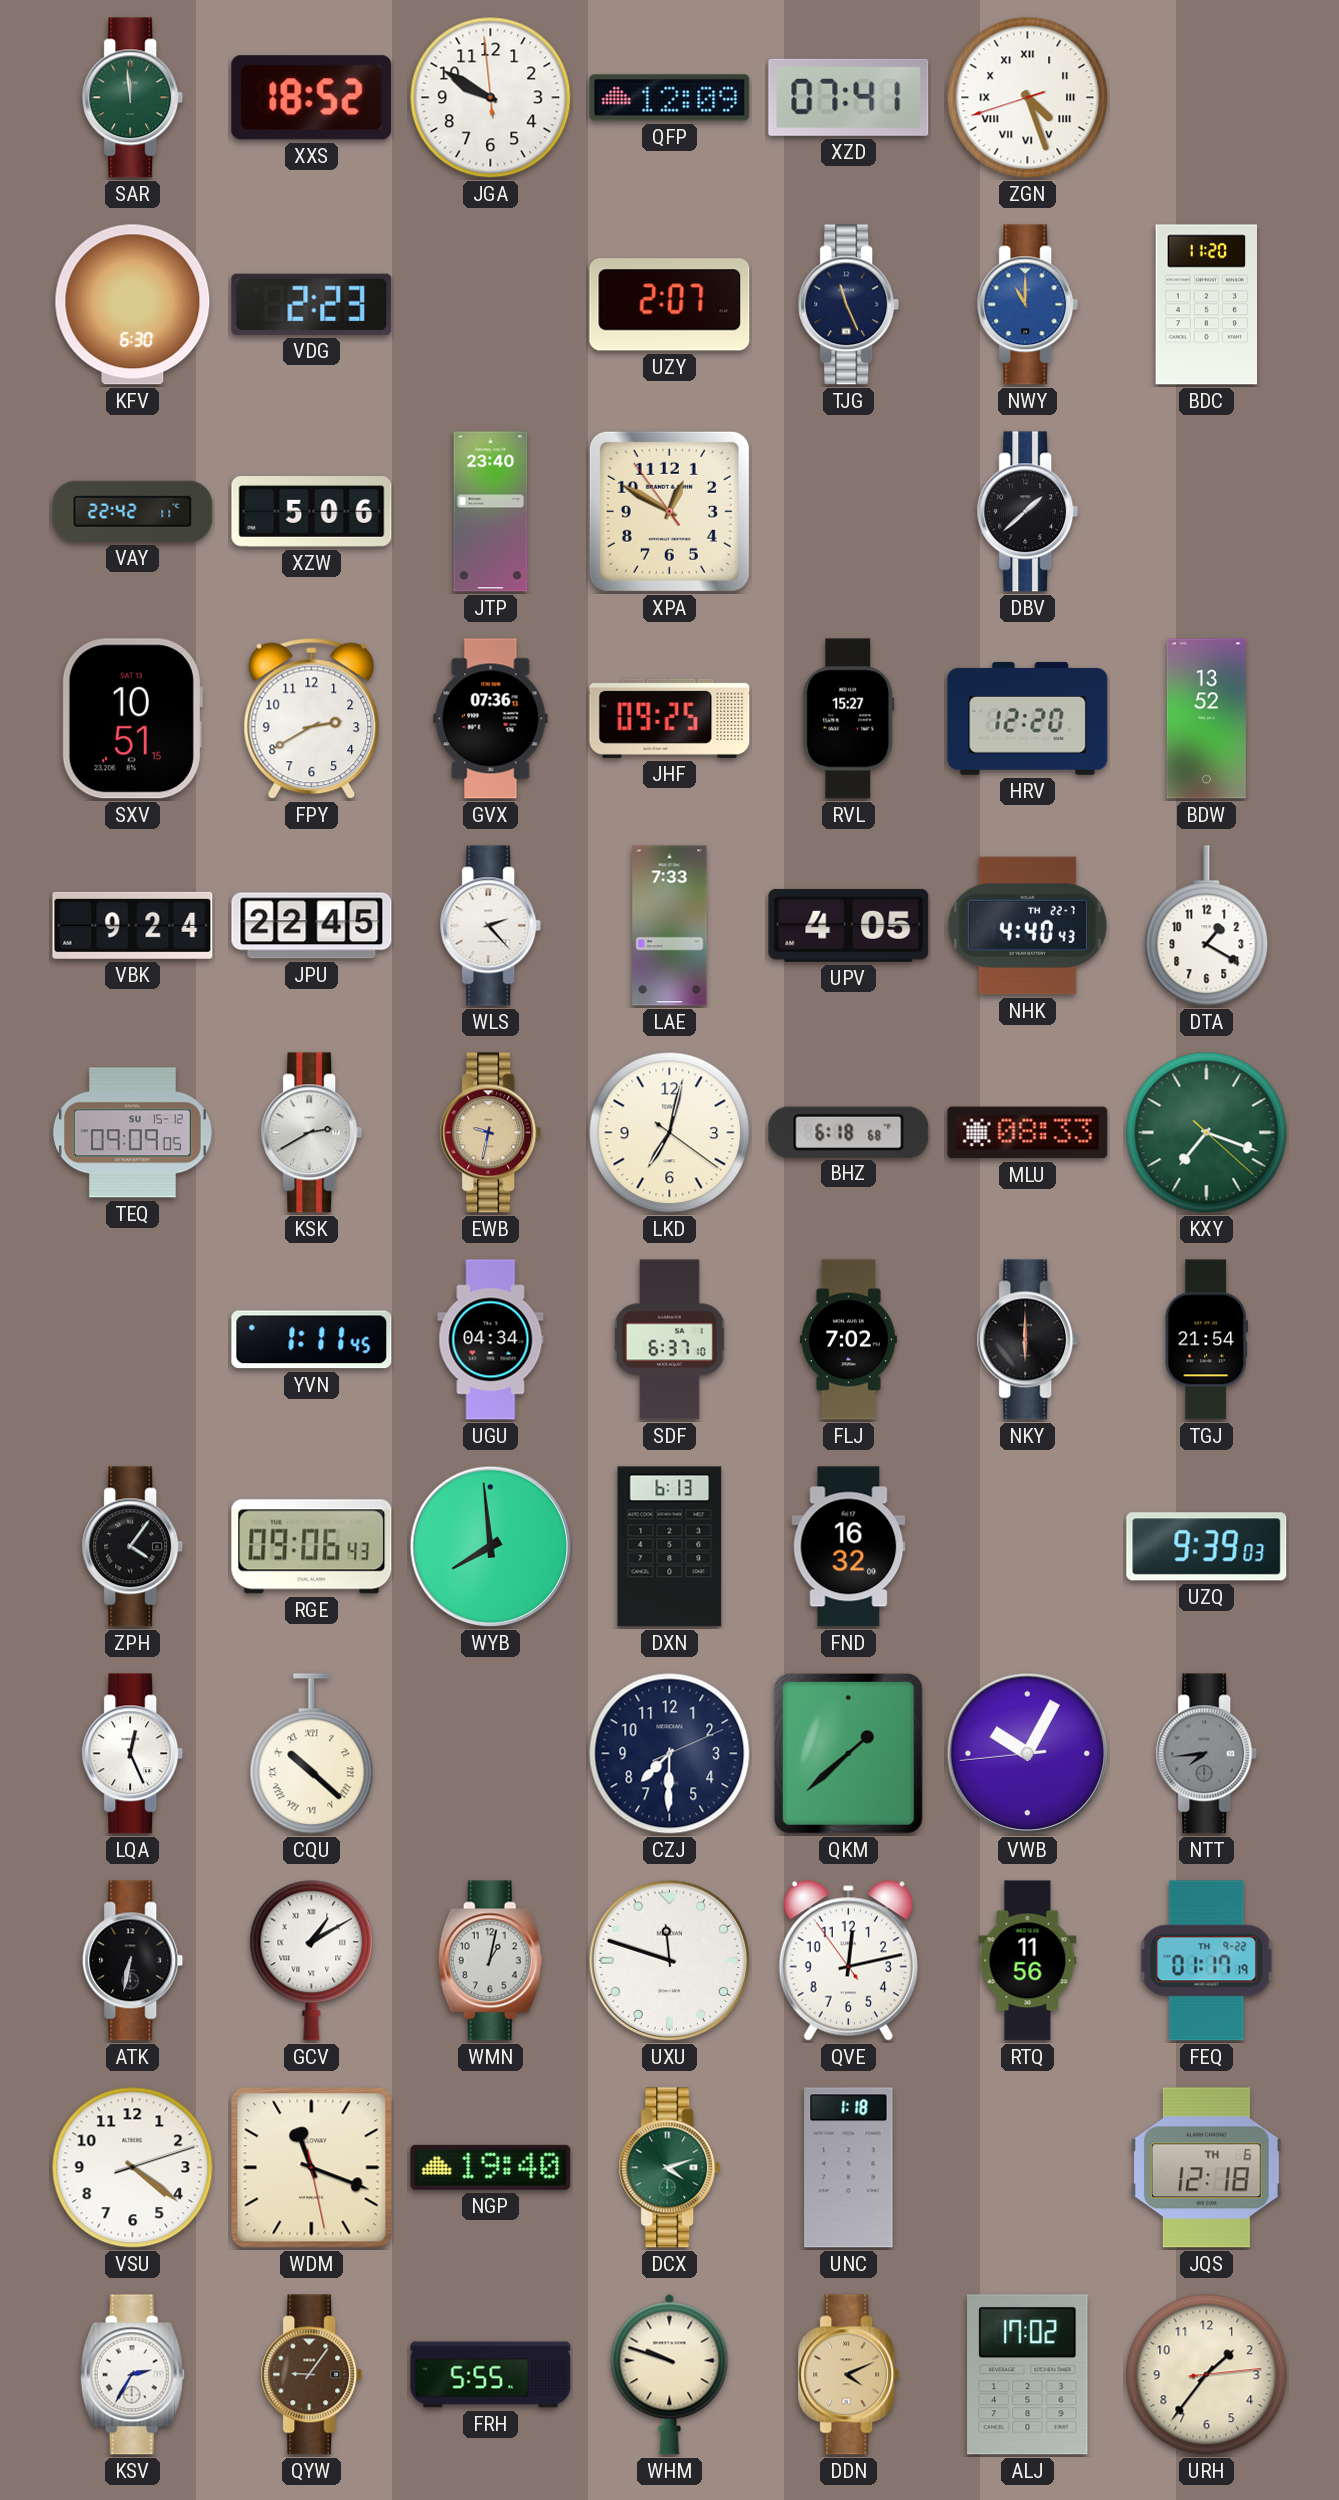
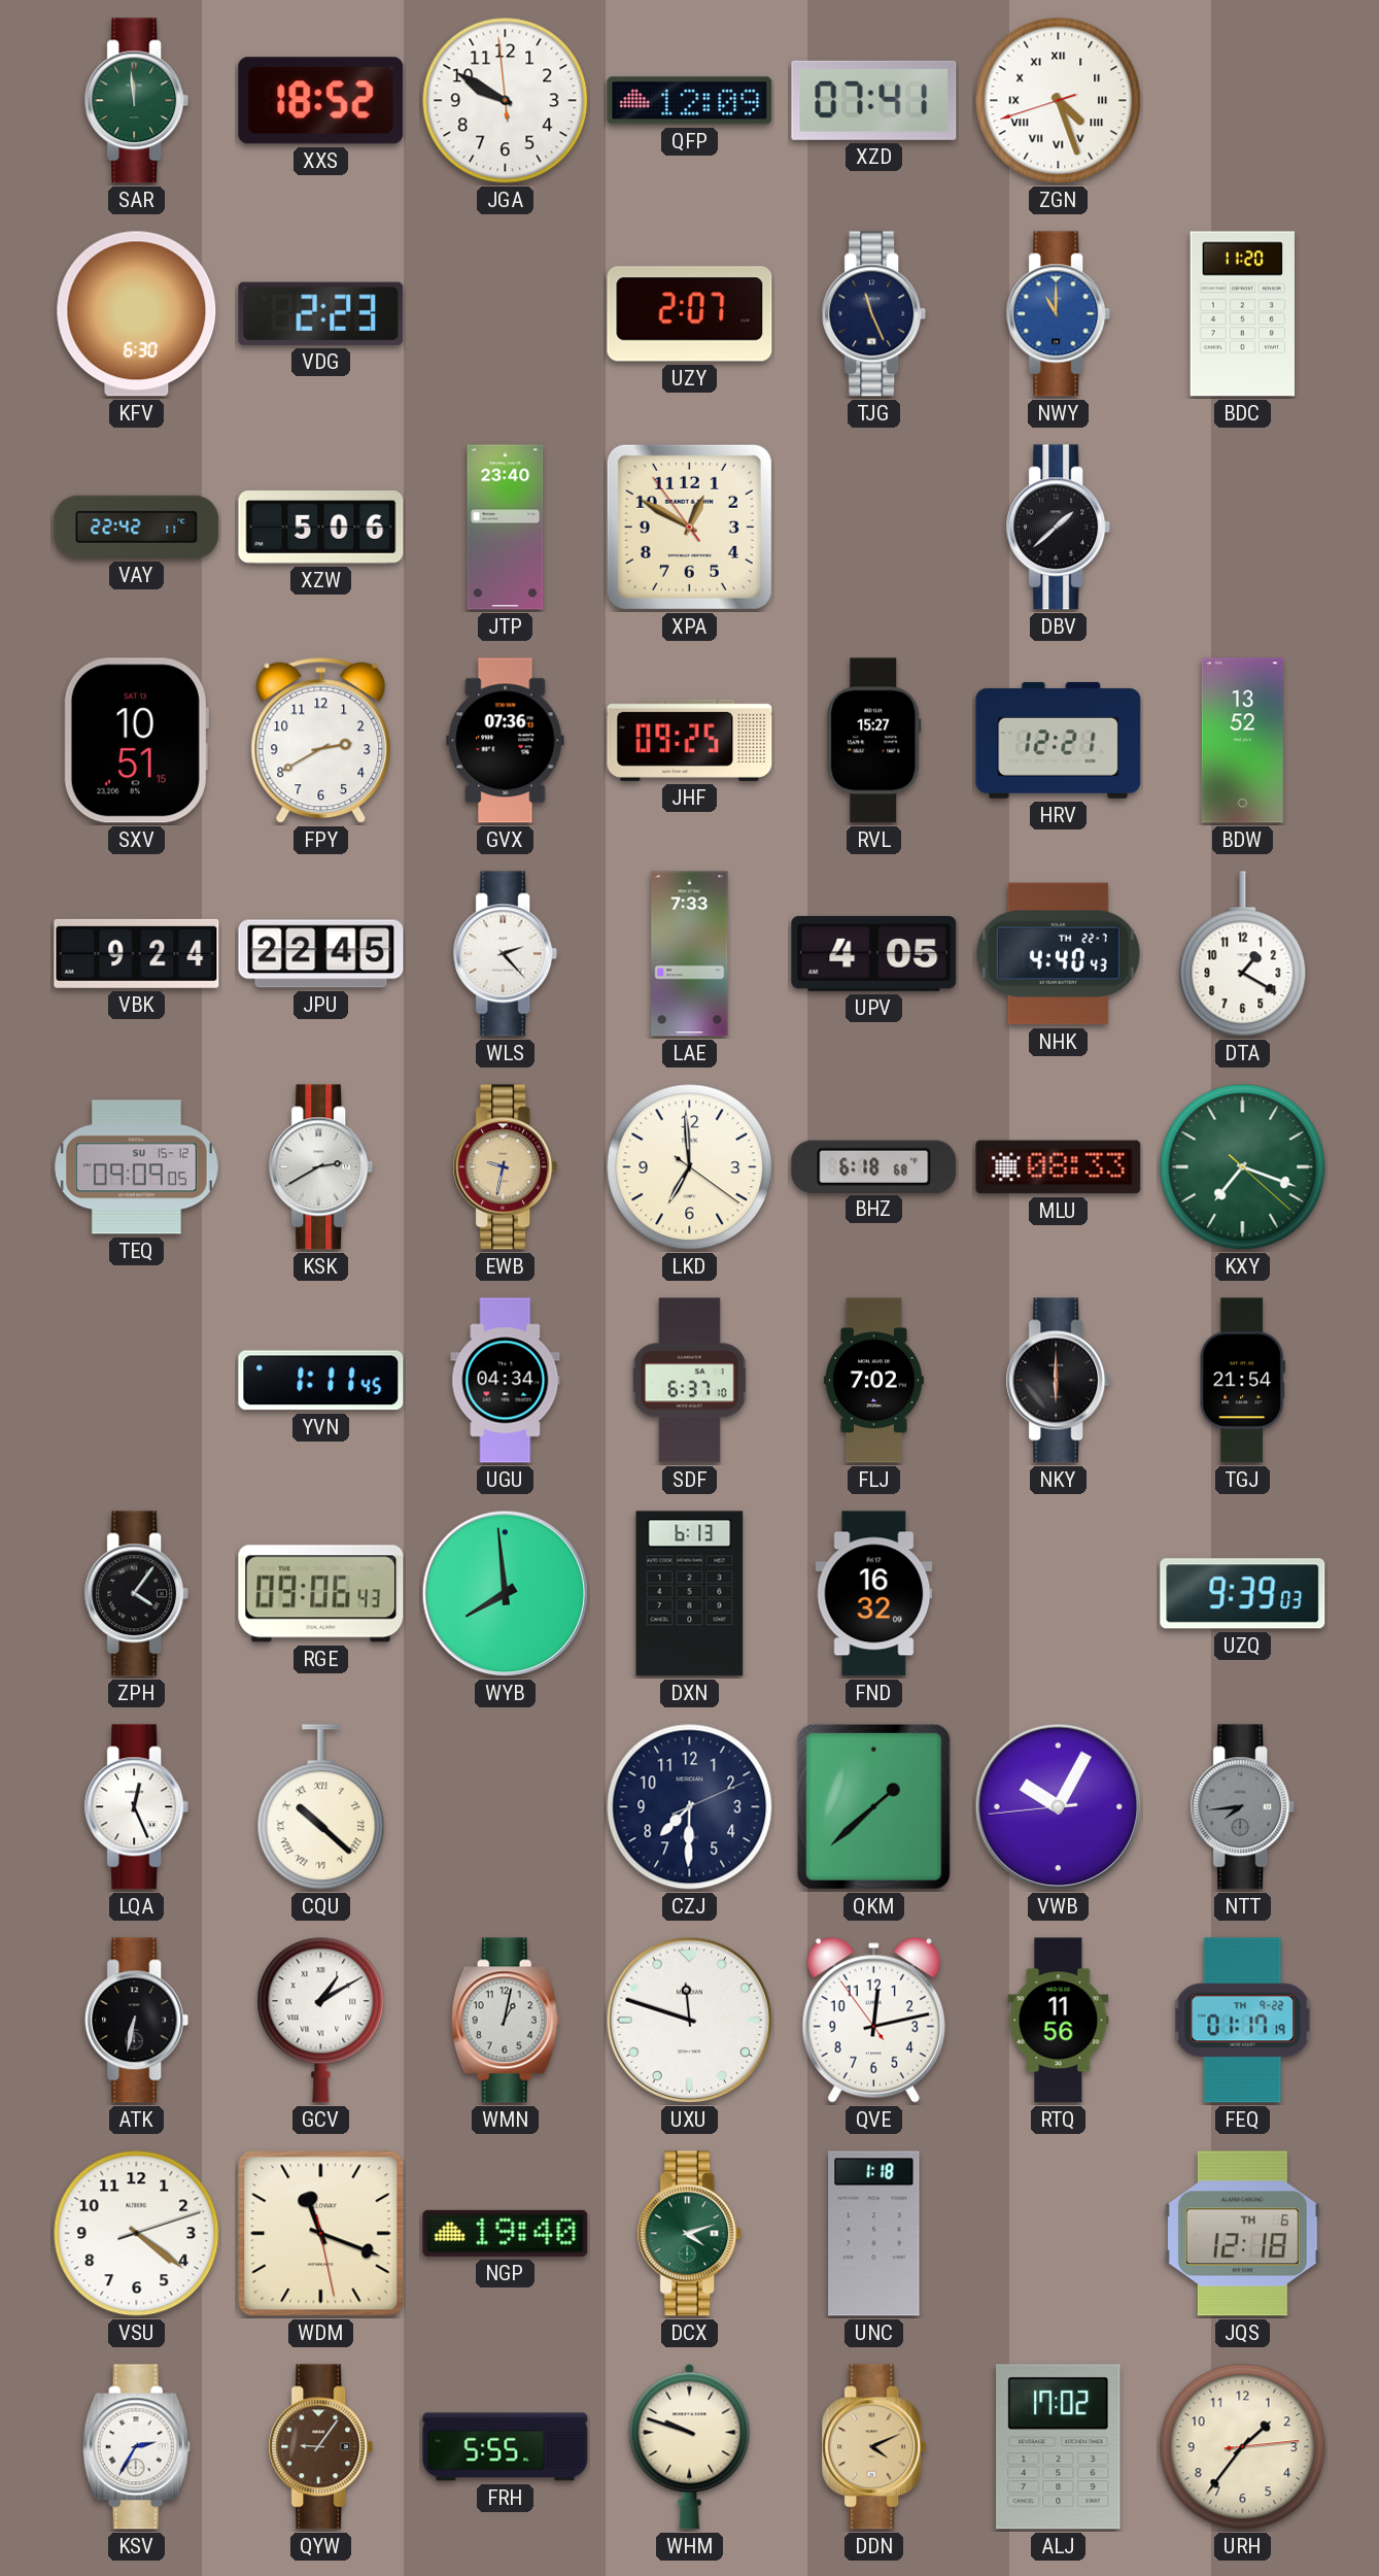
HRV: 12:20 -> 12:21
LKD: 7:02 -> 6:59
